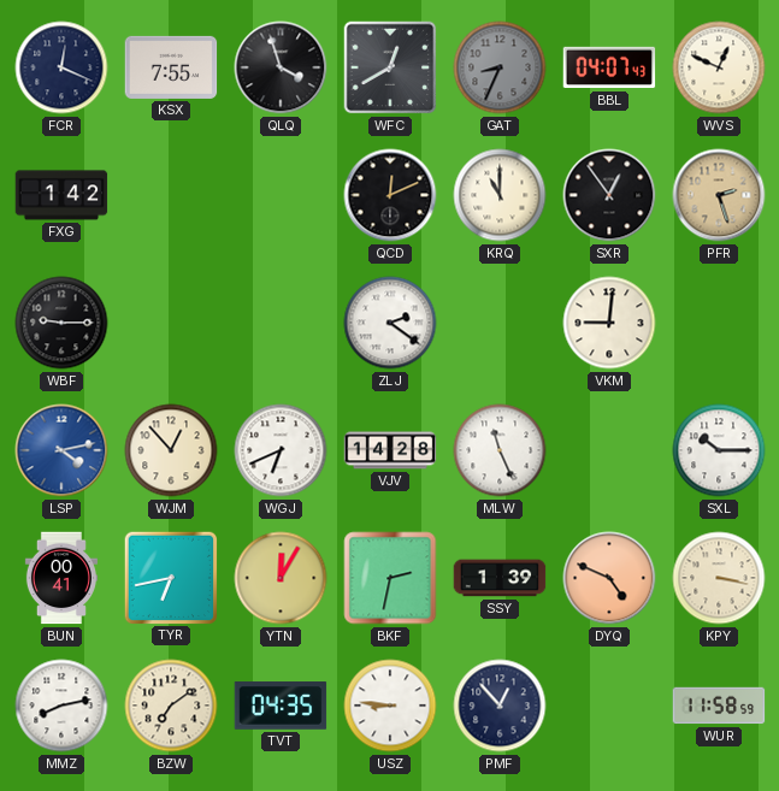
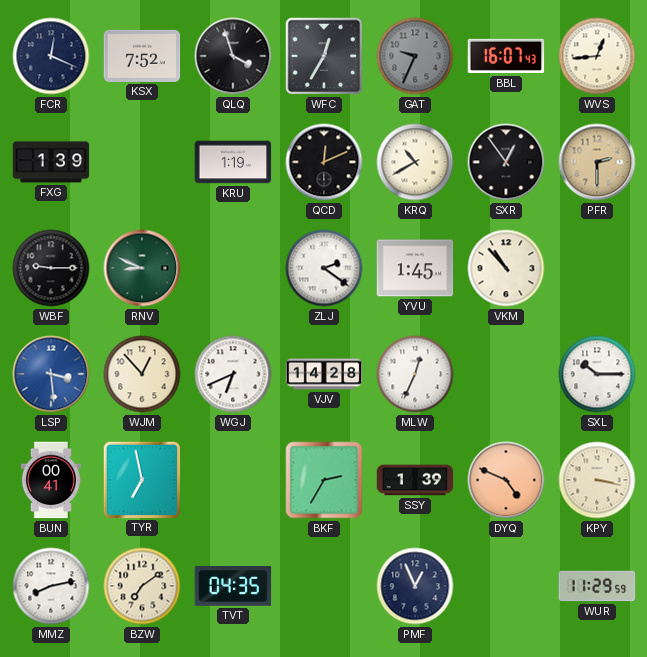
KSX: 7:55 -> 7:52
WFC: 12:40 -> 12:35
GAT: 8:34 -> 9:34
BBL: 04:07 -> 16:07
WVS: 12:49 -> 12:44
FXG: 1:42 -> 1:39
KRU: none -> 1:19
KRQ: 11:00 -> 10:40
PFR: 2:27 -> 2:30
RNV: none -> 8:49
YVU: none -> 1:45
VKM: 9:01 -> 10:53
LSP: 4:13 -> 3:29
MLW: 11:26 -> 12:34
TYR: 6:43 -> 6:58
YTN: 12:05 -> none
BKF: 2:32 -> 2:35
USZ: 8:46 -> none
PMF: 12:53 -> 12:56
WUR: 11:58 -> 11:29
